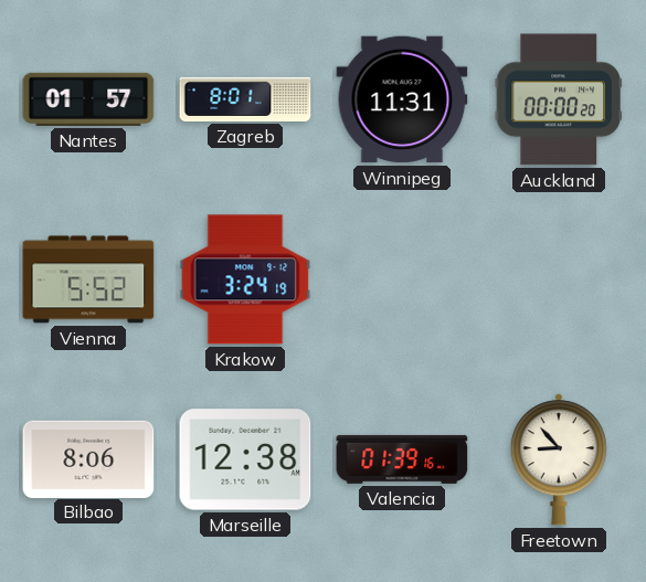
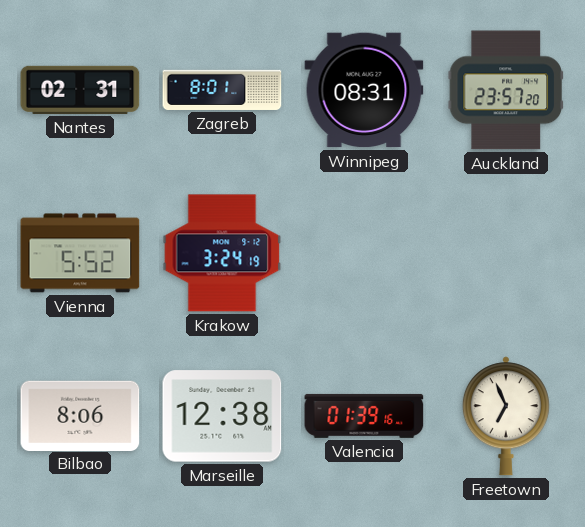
Nantes: 01:57 -> 02:31
Winnipeg: 11:31 -> 08:31
Auckland: 00:00 -> 23:57
Freetown: 8:53 -> 6:56
